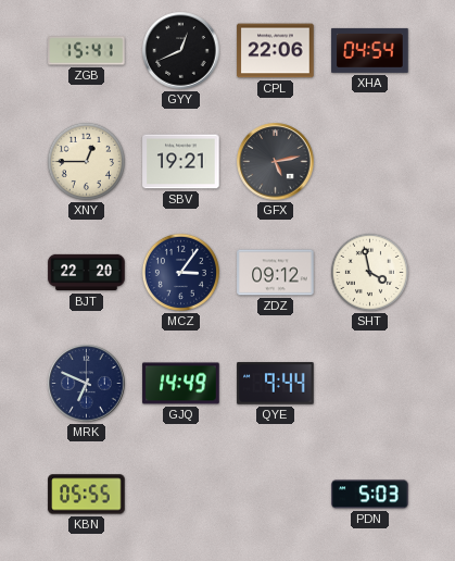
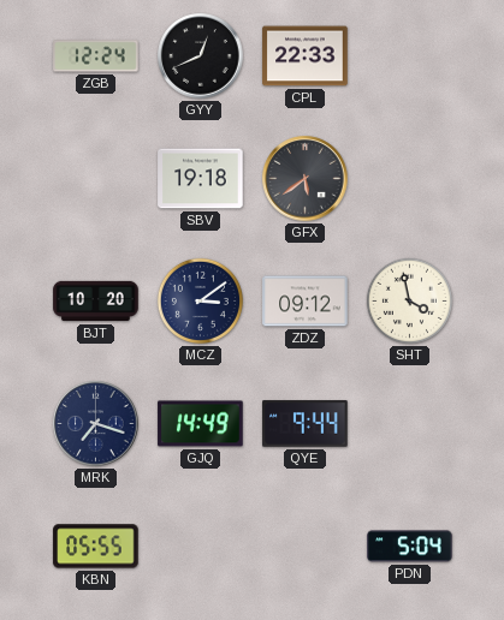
ZGB: 15:41 -> 12:24
CPL: 22:06 -> 22:33
XHA: 04:54 -> none
XNY: 12:45 -> none
SBV: 19:21 -> 19:18
GFX: 5:13 -> 5:39
BJT: 22:20 -> 10:20
MCZ: 3:06 -> 3:09
MRK: 6:49 -> 7:18
PDN: 5:03 -> 5:04
